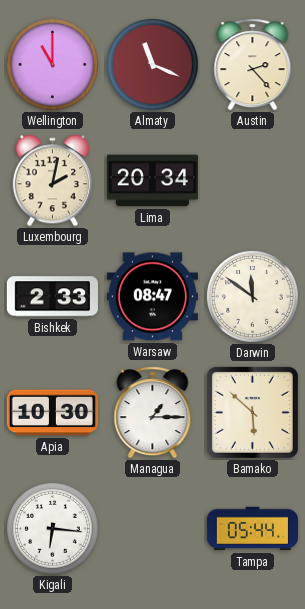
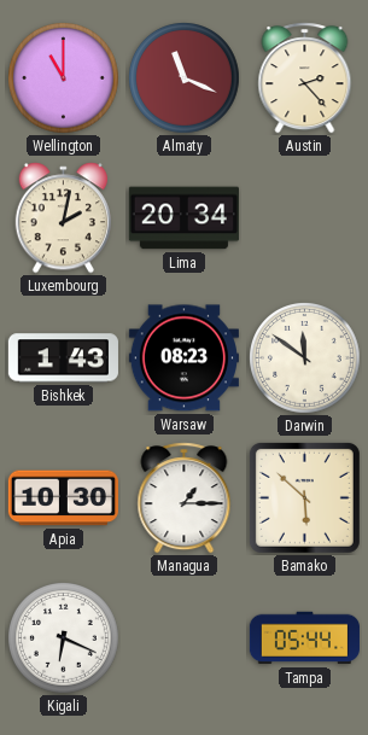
Bishkek: 2:33 -> 1:43
Warsaw: 08:47 -> 08:23
Kigali: 6:16 -> 6:19
